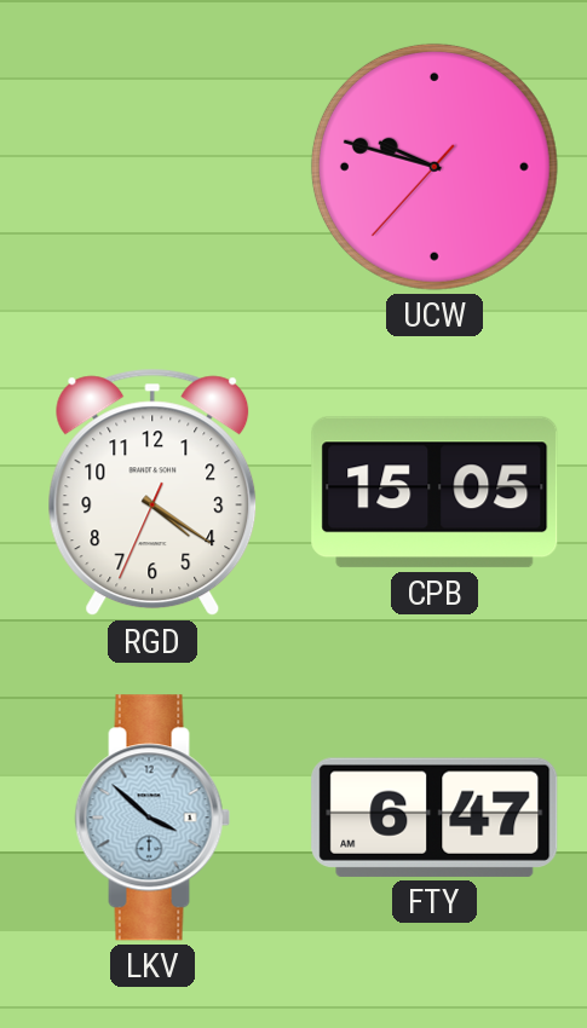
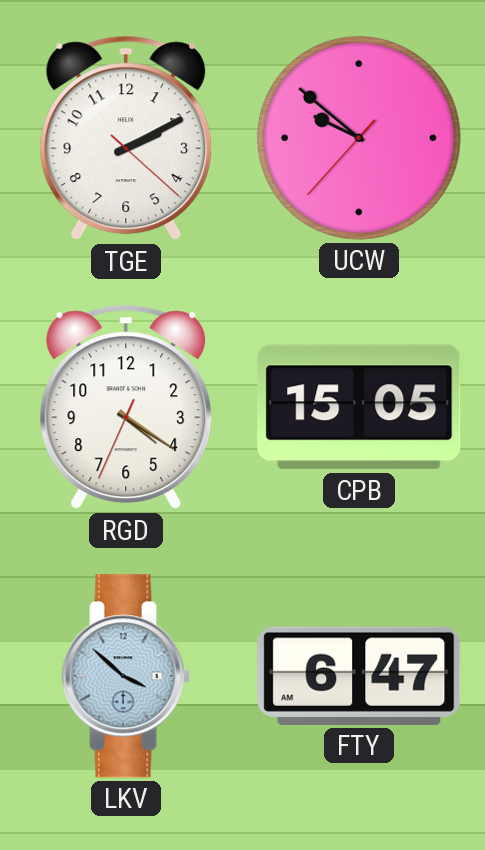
TGE: none -> 2:10
UCW: 9:47 -> 9:51
